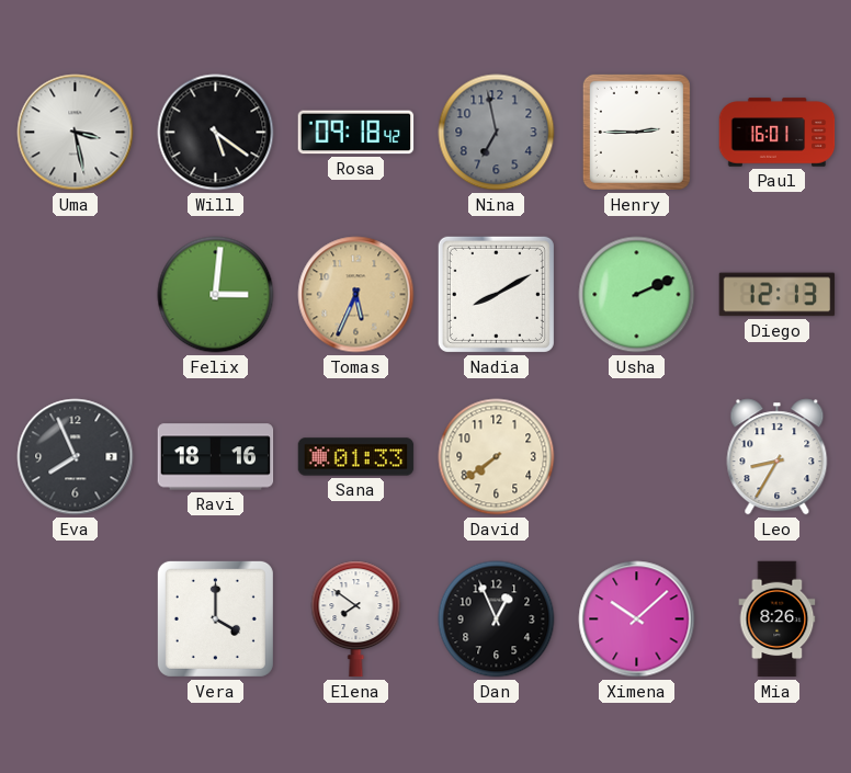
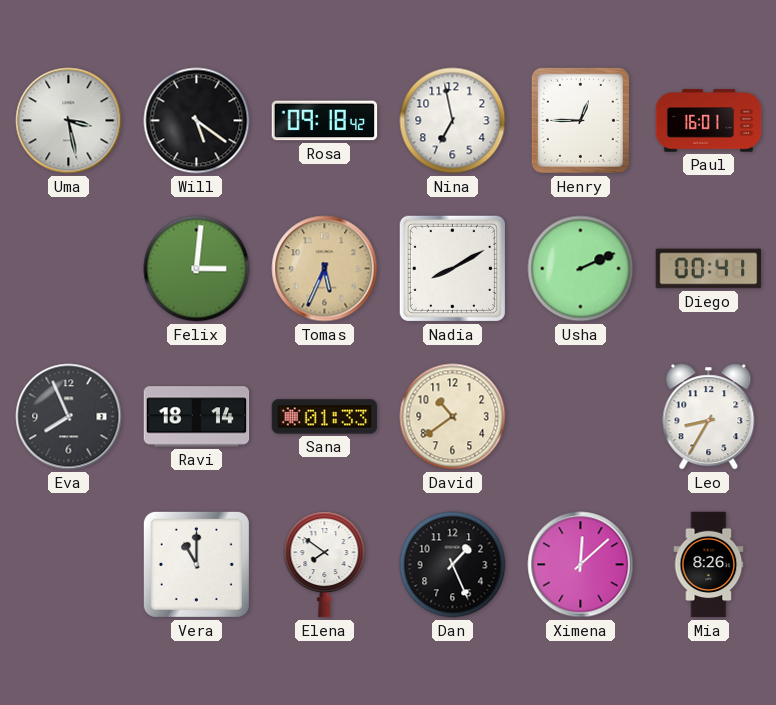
Nina dial: grey -> white
Henry: 2:45 -> 12:45
Diego: 12:13 -> 00:41
Ravi: 18:16 -> 18:14
David: 7:39 -> 10:39
Vera: 4:00 -> 11:00
Dan: 12:56 -> 1:26
Ximena: 10:08 -> 12:08
